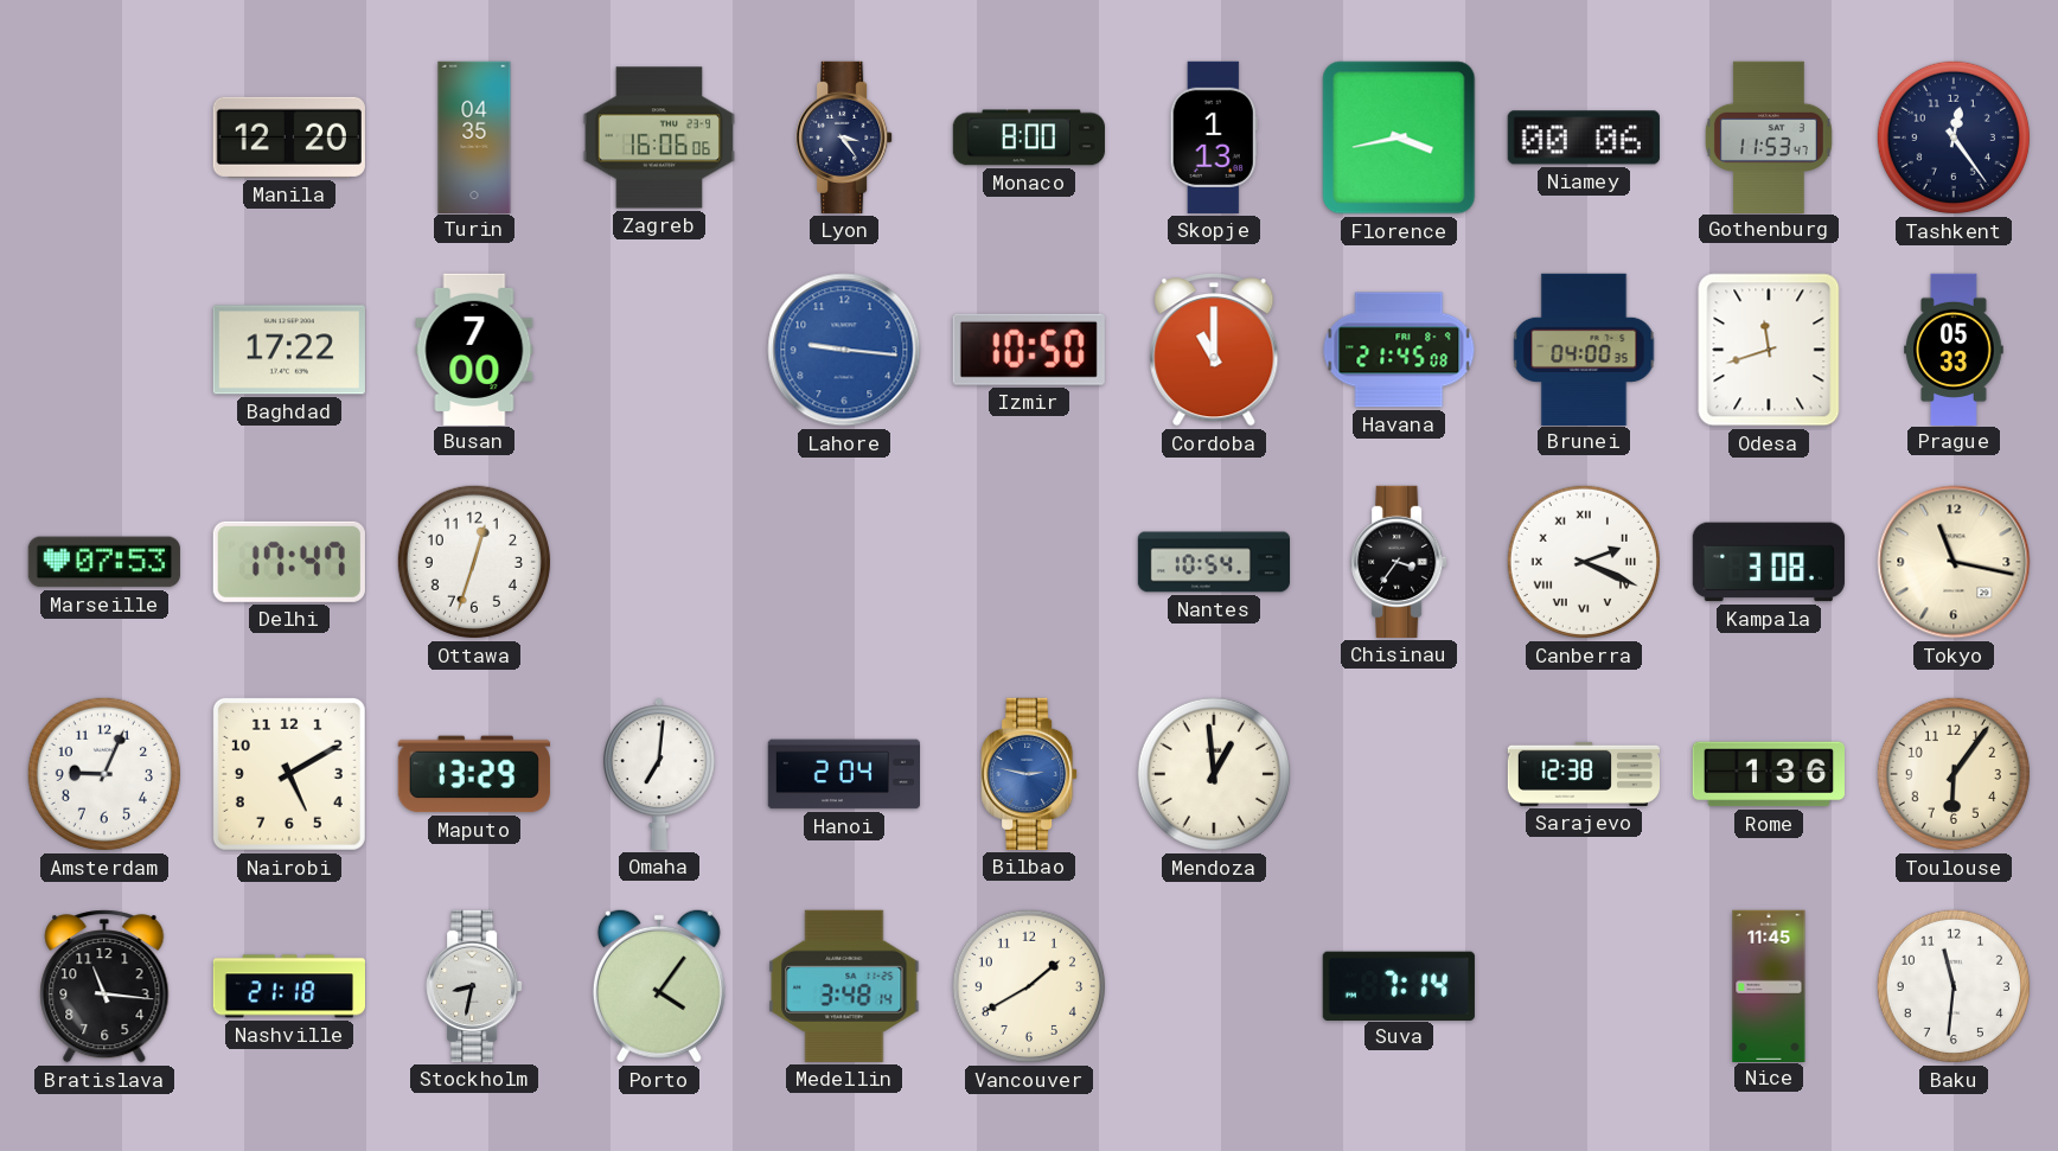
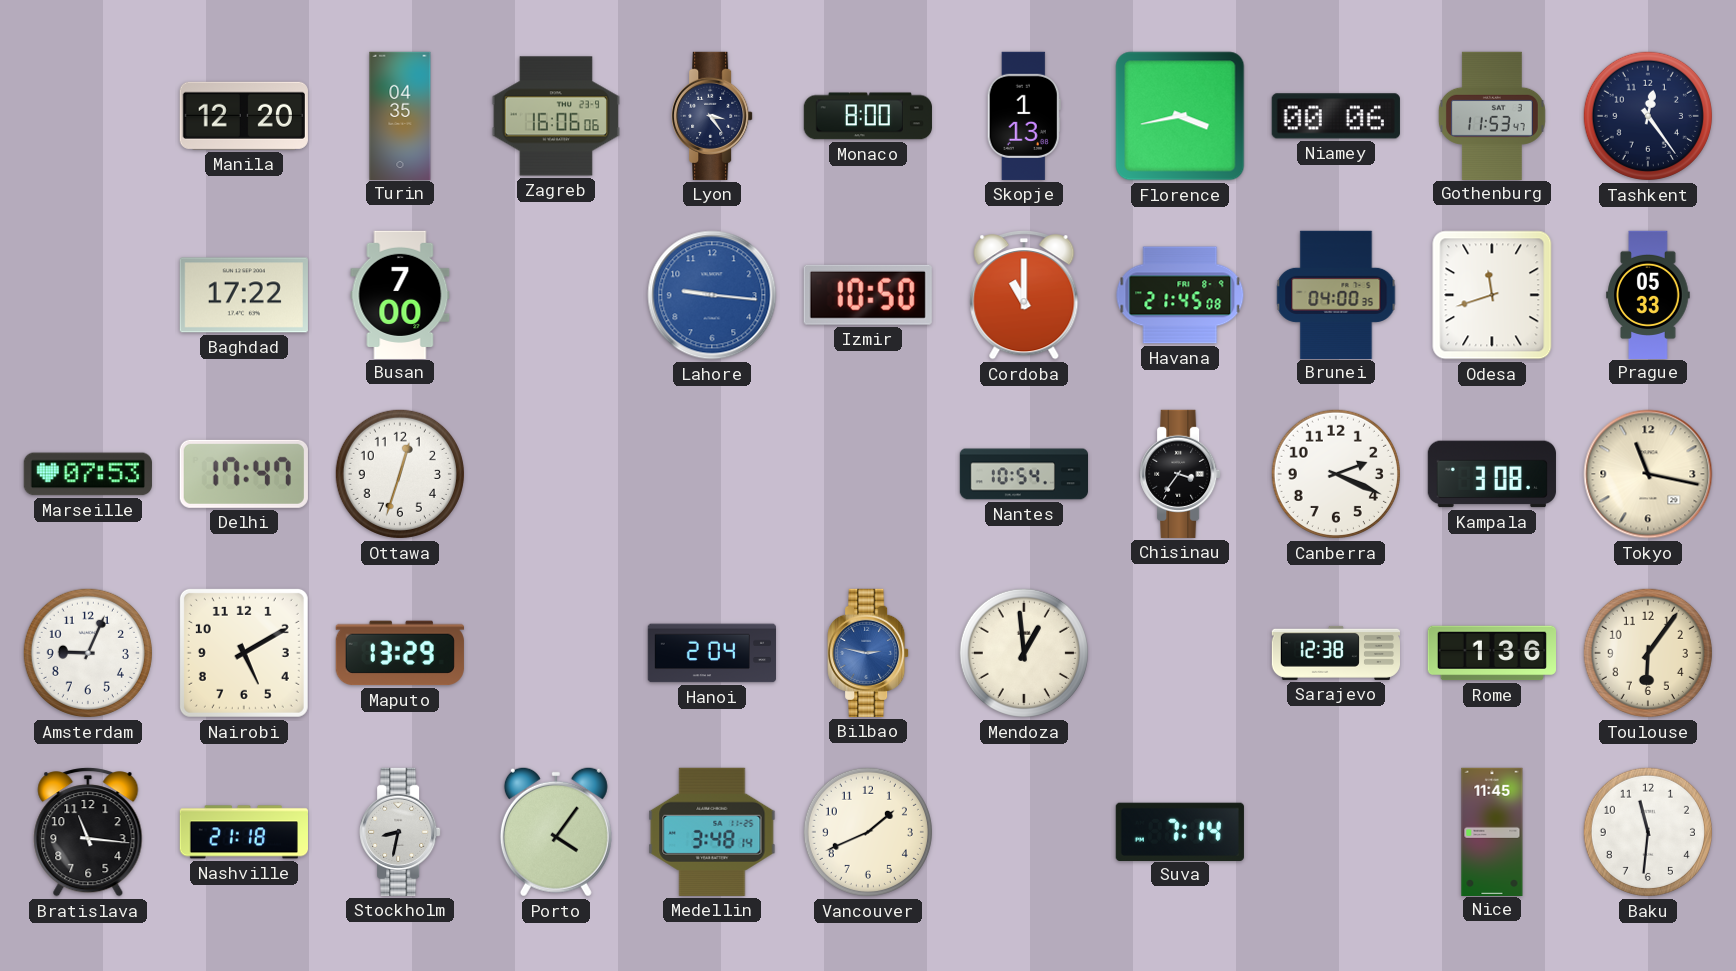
Canberra numerals: Roman -> Arabic
Omaha: 7:01 -> none
Vancouver: 1:40 -> 1:41
